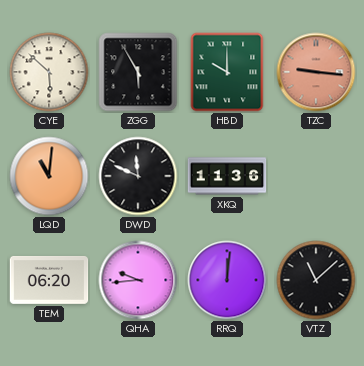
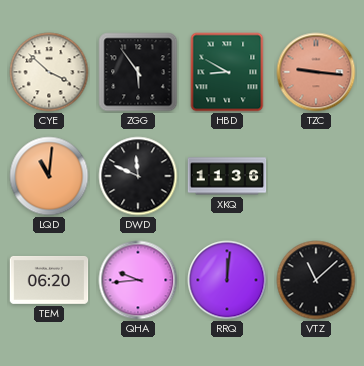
CYE: 5:52 -> 3:52
ZGG: 5:55 -> 5:54
HBD: 10:00 -> 8:50
